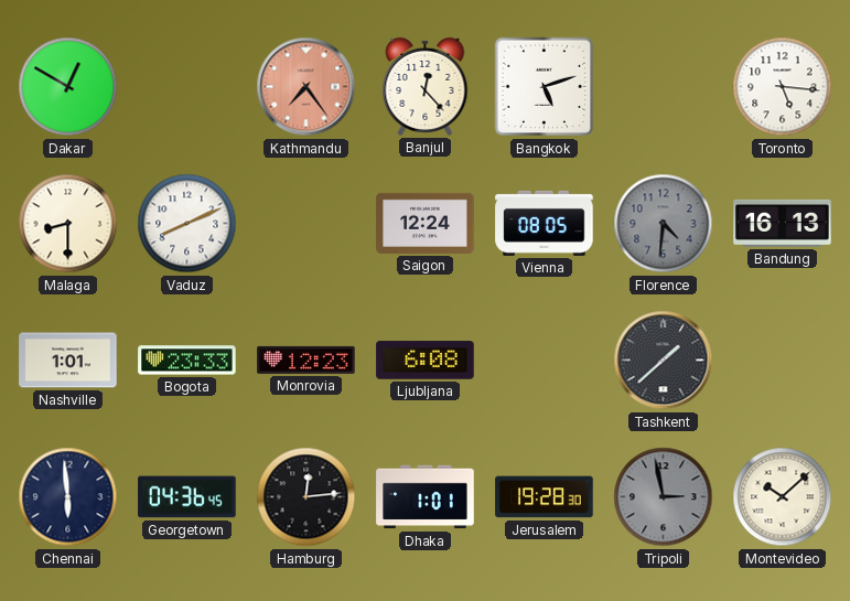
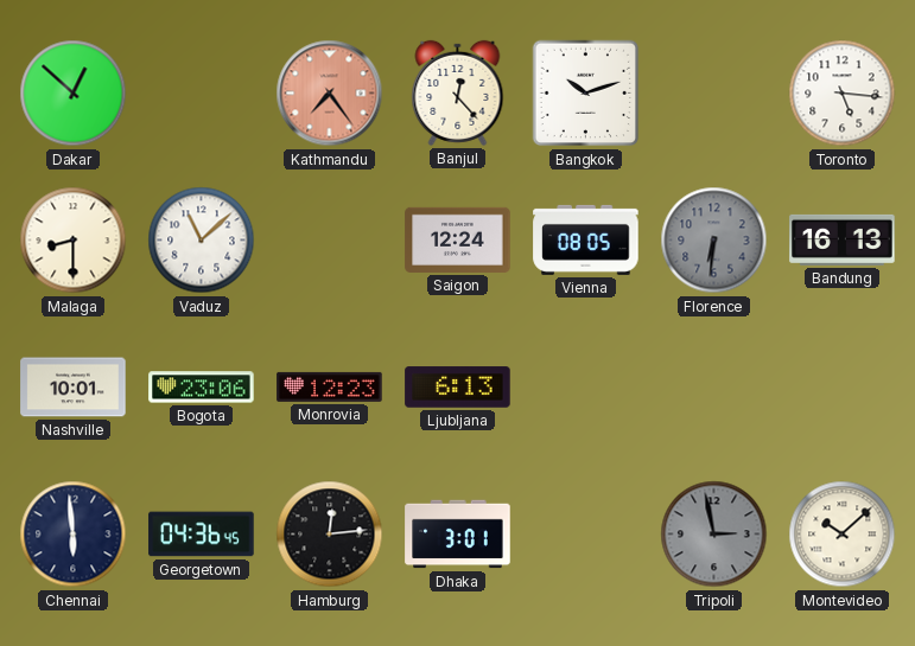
Dakar: 12:50 -> 12:52
Bangkok: 5:12 -> 10:12
Vaduz: 8:11 -> 11:08
Florence: 4:31 -> 6:31
Nashville: 1:01 -> 10:01
Bogota: 23:33 -> 23:06
Ljubljana: 6:08 -> 6:13
Tashkent: 1:38 -> none
Dhaka: 1:01 -> 3:01
Jerusalem: 19:28 -> none
